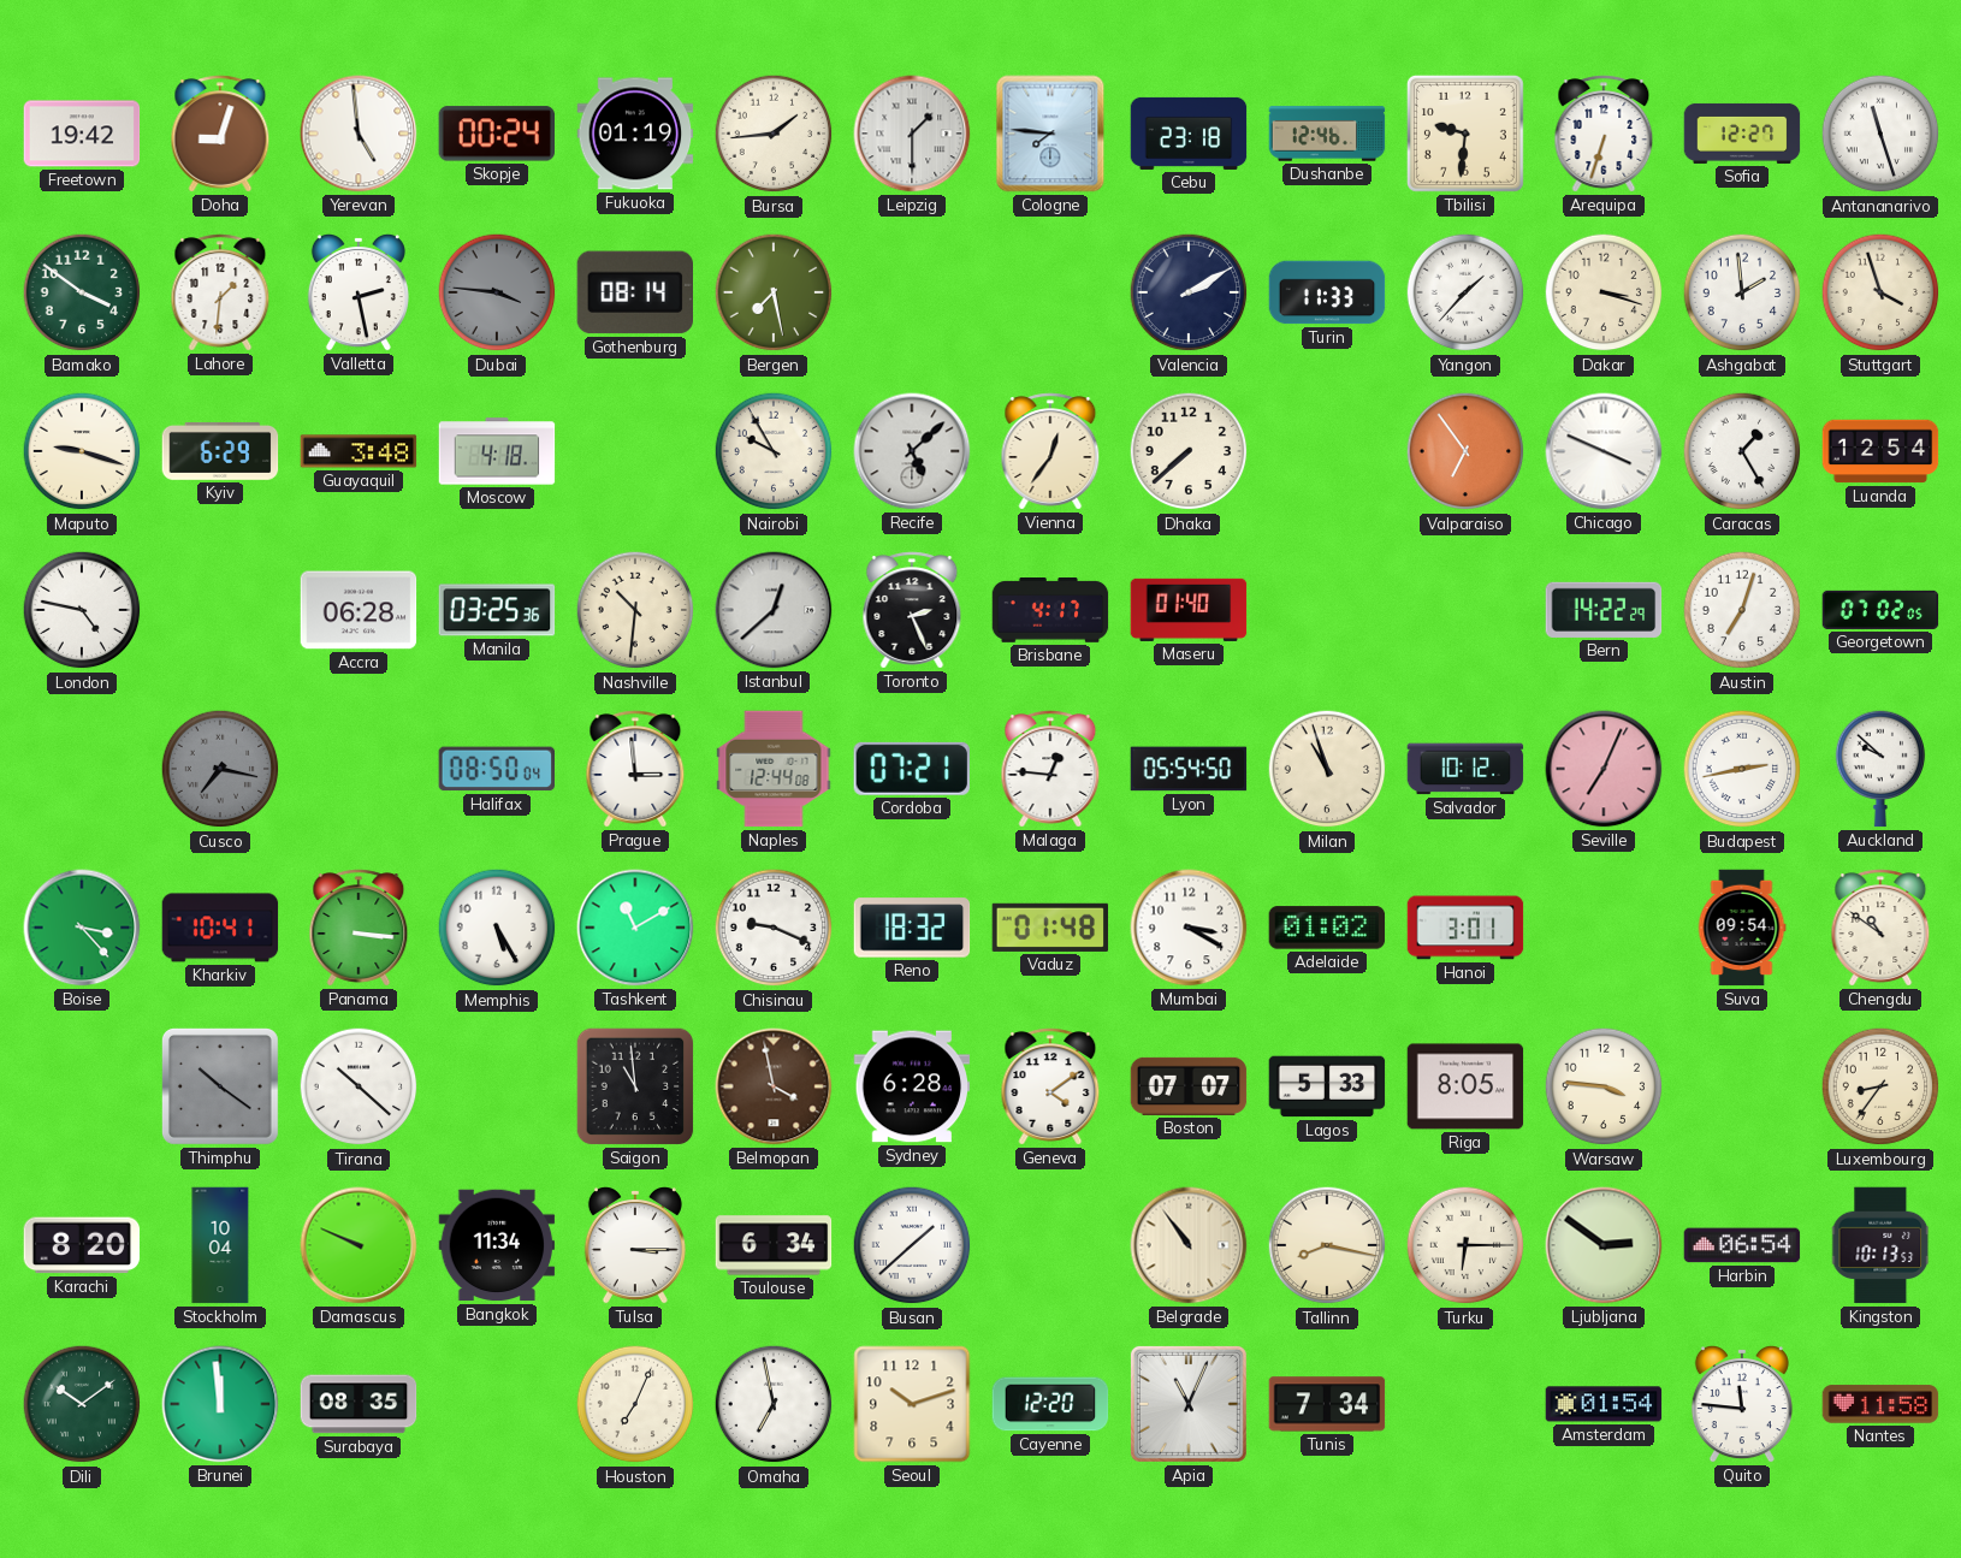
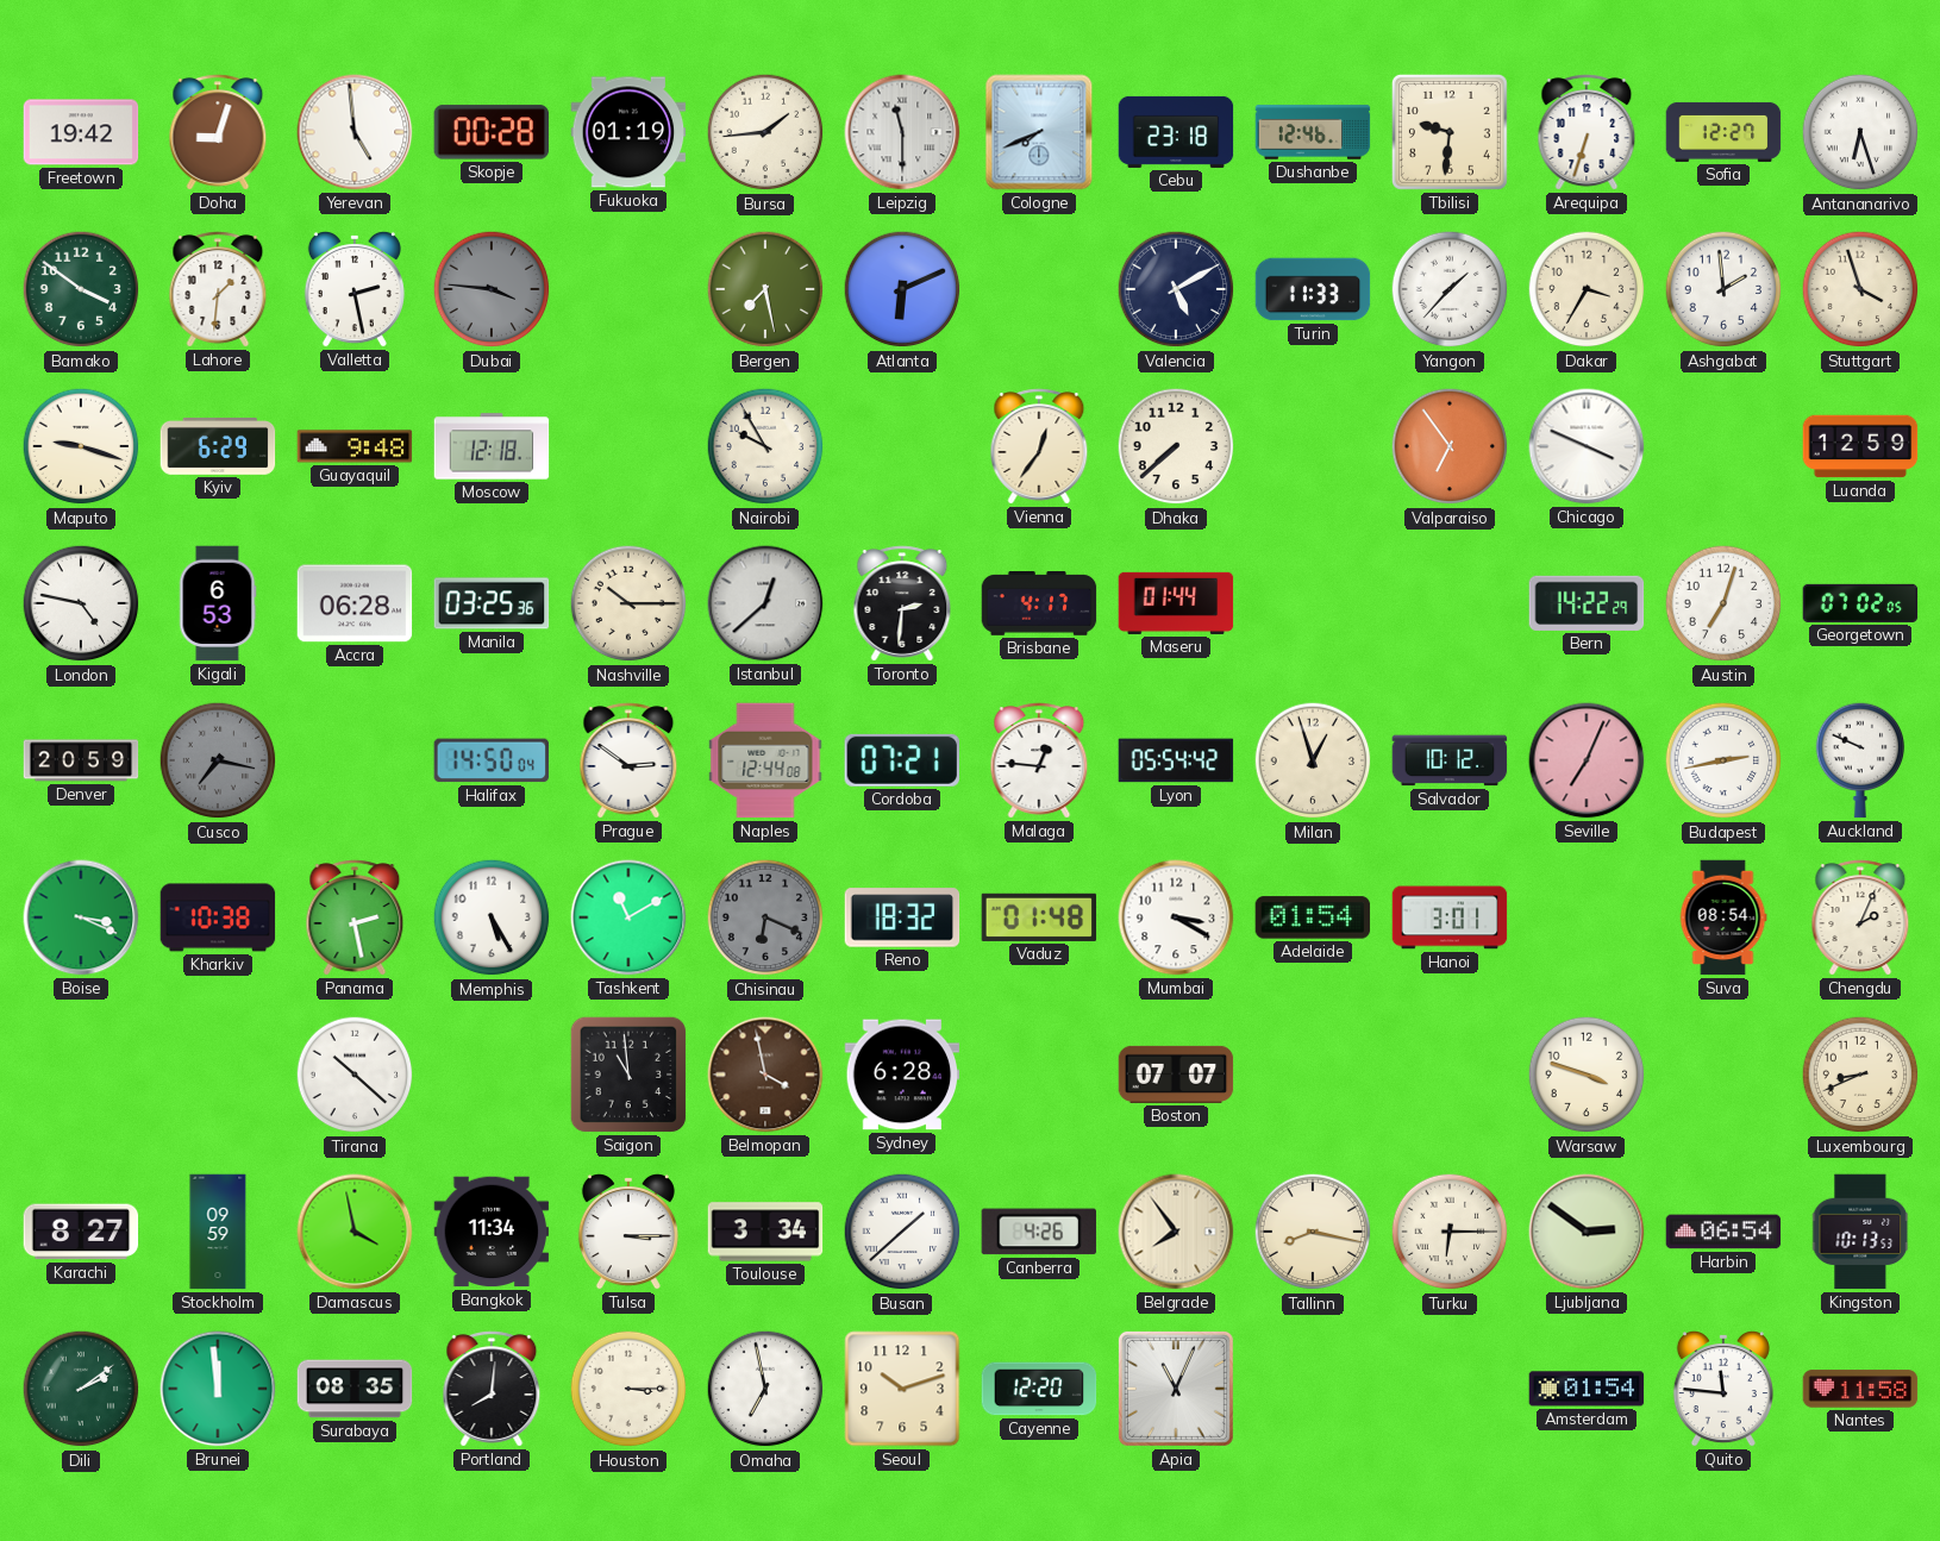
Skopje: 00:24 -> 00:28
Leipzig: 1:30 -> 11:30
Cologne: 7:46 -> 7:41
Antananarivo: 11:27 -> 6:27
Gothenburg: 08:14 -> none
Atlanta: none -> 6:11
Valencia: 2:10 -> 5:10
Dakar: 3:18 -> 3:35
Guayaquil: 3:48 -> 9:48
Moscow: 4:18 -> 12:18
Recife: 5:08 -> none
Caracas: 1:25 -> none
Luanda: 12:54 -> 12:59
Kigali: none -> 6:53
Nashville: 10:31 -> 10:15
Toronto: 2:26 -> 2:31
Maseru: 01:40 -> 01:44
Denver: none -> 20:59
Halifax: 08:50 -> 14:50
Prague: 2:59 -> 2:51
Lyon: 05:54:50 -> 05:54:42
Milan: 10:57 -> 12:57
Auckland: 9:52 -> 9:49
Boise: 3:23 -> 3:19
Kharkiv: 10:41 -> 10:38
Panama: 3:16 -> 2:28
Chisinau: 9:19 -> 6:19
Chisinau dial: white -> grey
Adelaide: 01:02 -> 01:54
Suva: 09:54 -> 08:54
Chengdu: 10:51 -> 2:04
Thimphu: 10:21 -> none
Geneva: 4:09 -> none
Lagos: 5:33 -> none
Riga: 8:05 -> none
Warsaw: 3:46 -> 3:48
Luxembourg: 8:36 -> 8:41
Karachi: 8:20 -> 8:27
Stockholm: 10:04 -> 09:59
Damascus: 9:49 -> 3:58
Toulouse: 6:34 -> 3:34
Canberra: none -> 4:26
Belgrade: 10:54 -> 7:54
Dili: 10:09 -> 2:09
Portland: none -> 8:01
Houston: 7:04 -> 3:15
Tunis: 7:34 -> none
